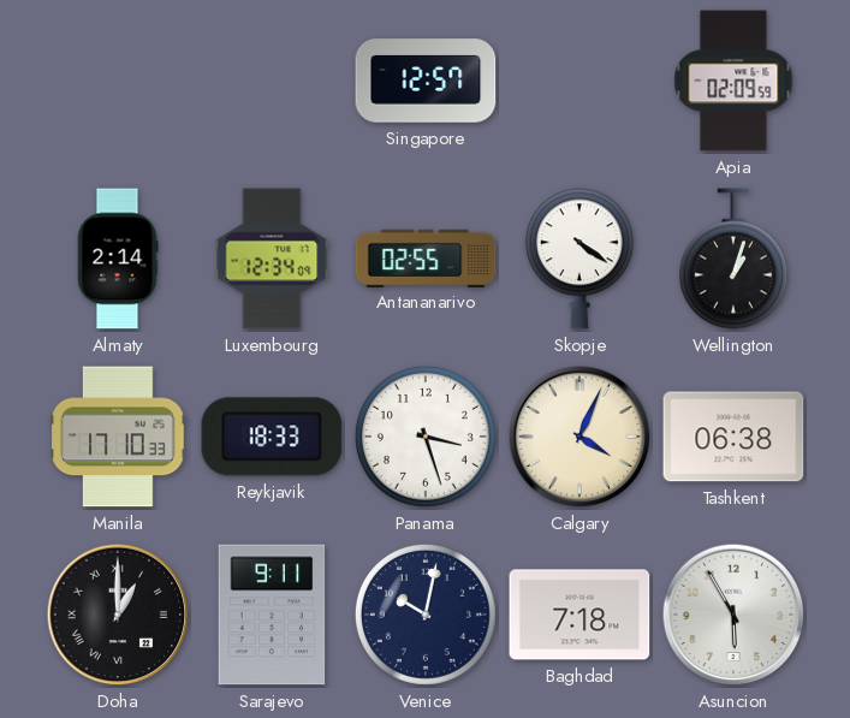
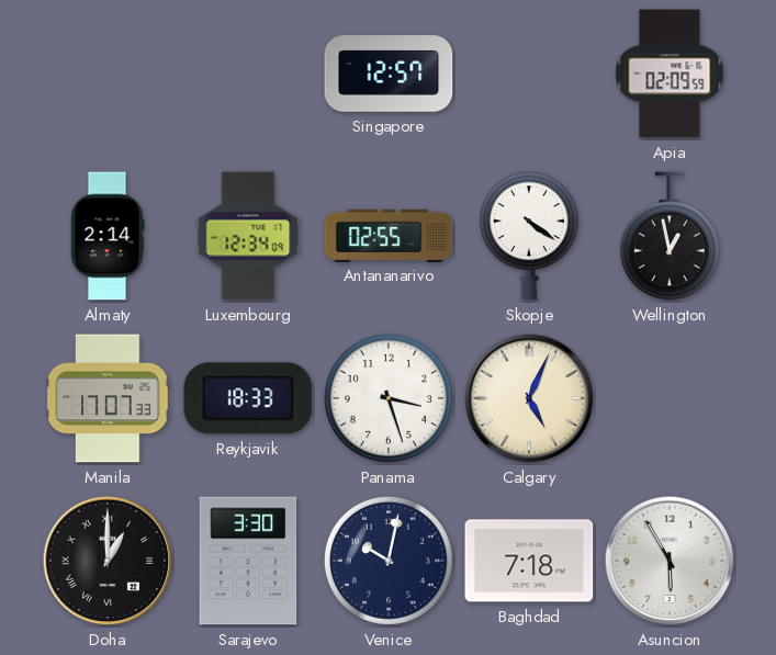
Wellington: 1:03 -> 12:58
Manila: 17:10 -> 17:07
Calgary: 4:04 -> 5:04
Tashkent: 06:38 -> none
Sarajevo: 9:11 -> 3:30
